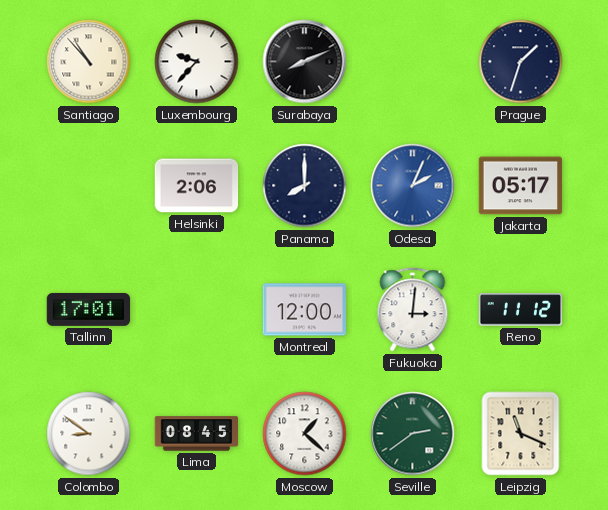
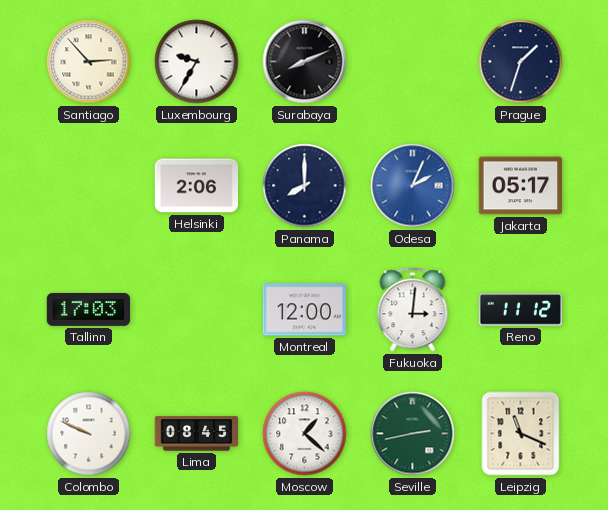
Santiago: 10:53 -> 2:53
Luxembourg: 9:37 -> 9:35
Tallinn: 17:01 -> 17:03
Colombo: 8:51 -> 9:49
Seville: 2:39 -> 2:43
